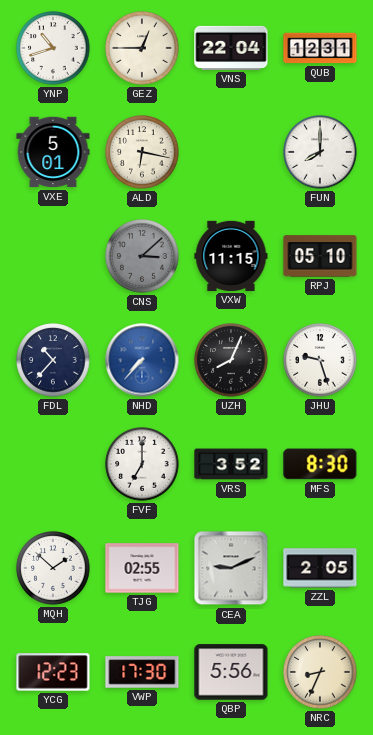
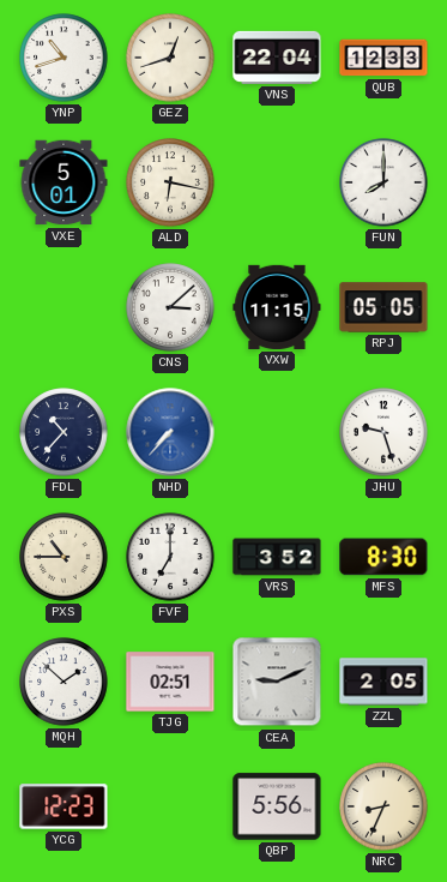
GEZ: 12:45 -> 12:42
QUB: 12:31 -> 12:33
CNS dial: grey -> white
RPJ: 05:10 -> 05:05
UZH: 8:04 -> none
PXS: none -> 10:45
TJG: 02:55 -> 02:51
VWP: 17:30 -> none
